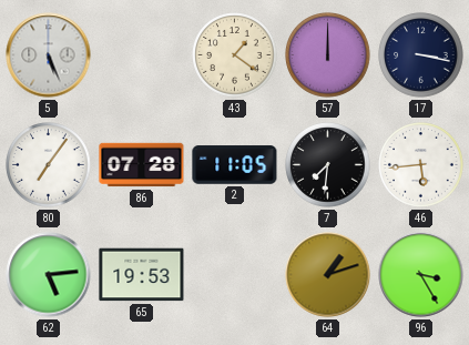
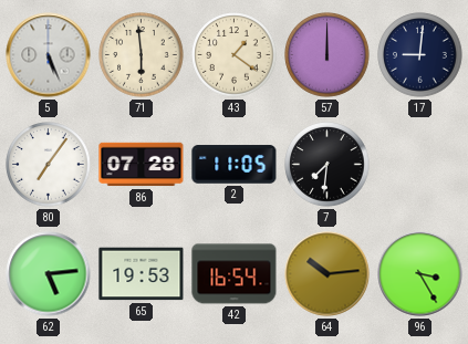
71: none -> 5:59
17: 3:17 -> 9:01
46: 5:44 -> none
42: none -> 16:54
64: 1:12 -> 10:14
